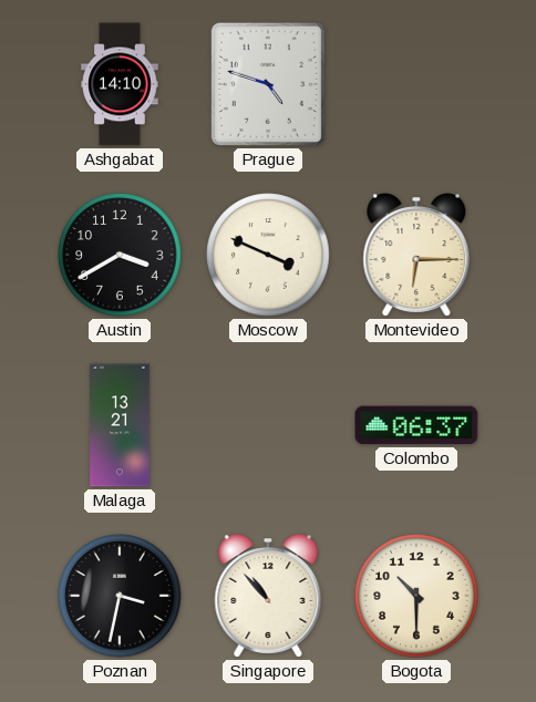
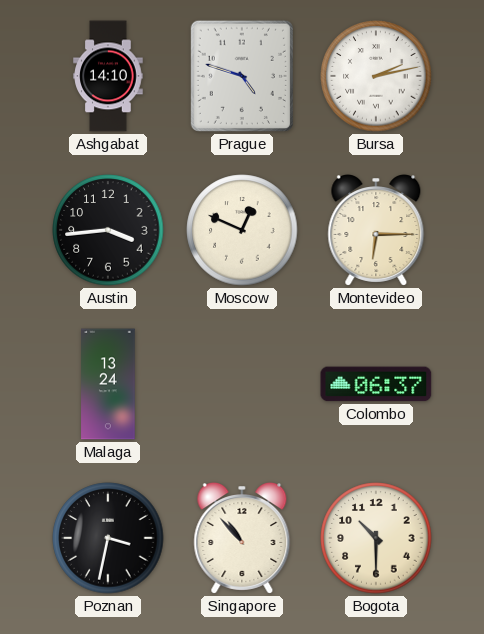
Bursa: none -> 2:13
Austin: 3:40 -> 3:44
Moscow: 3:49 -> 12:49
Malaga: 13:21 -> 13:24
